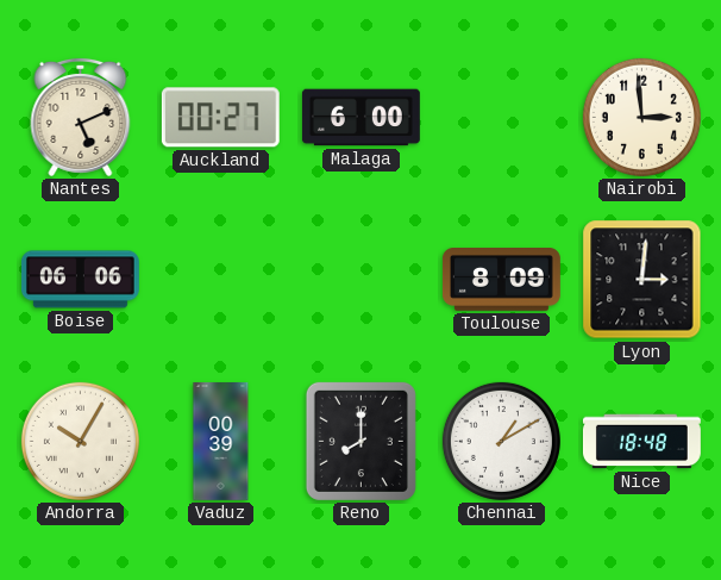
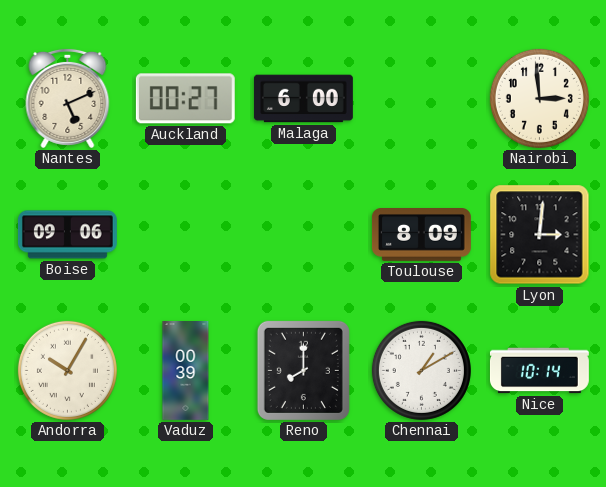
Boise: 06:06 -> 09:06
Nice: 18:48 -> 10:14
